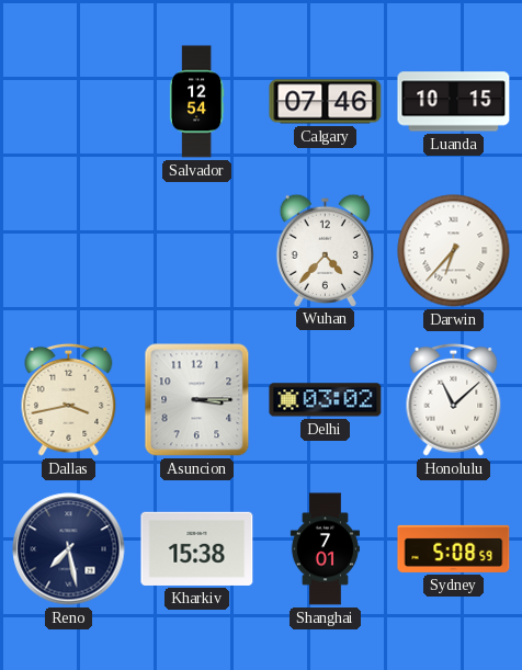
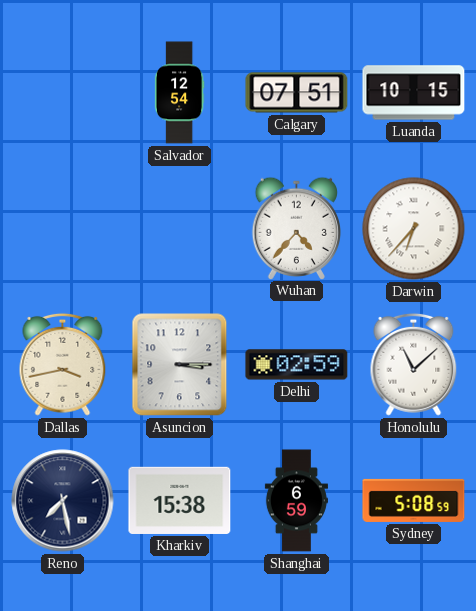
Calgary: 07:46 -> 07:51
Delhi: 03:02 -> 02:59
Shanghai: 7:01 -> 6:59
